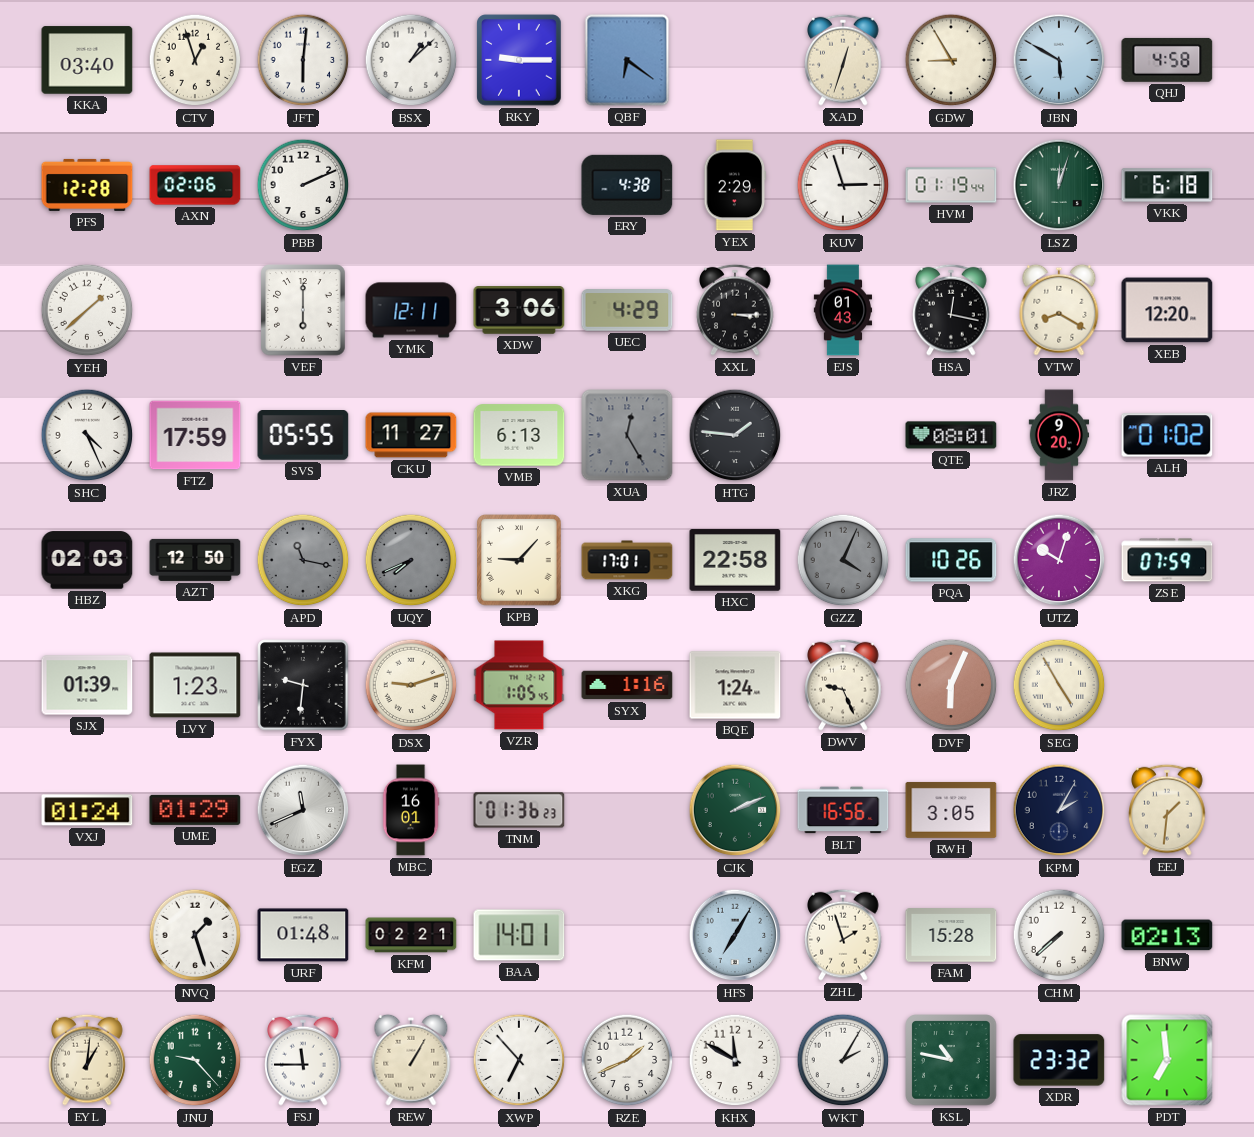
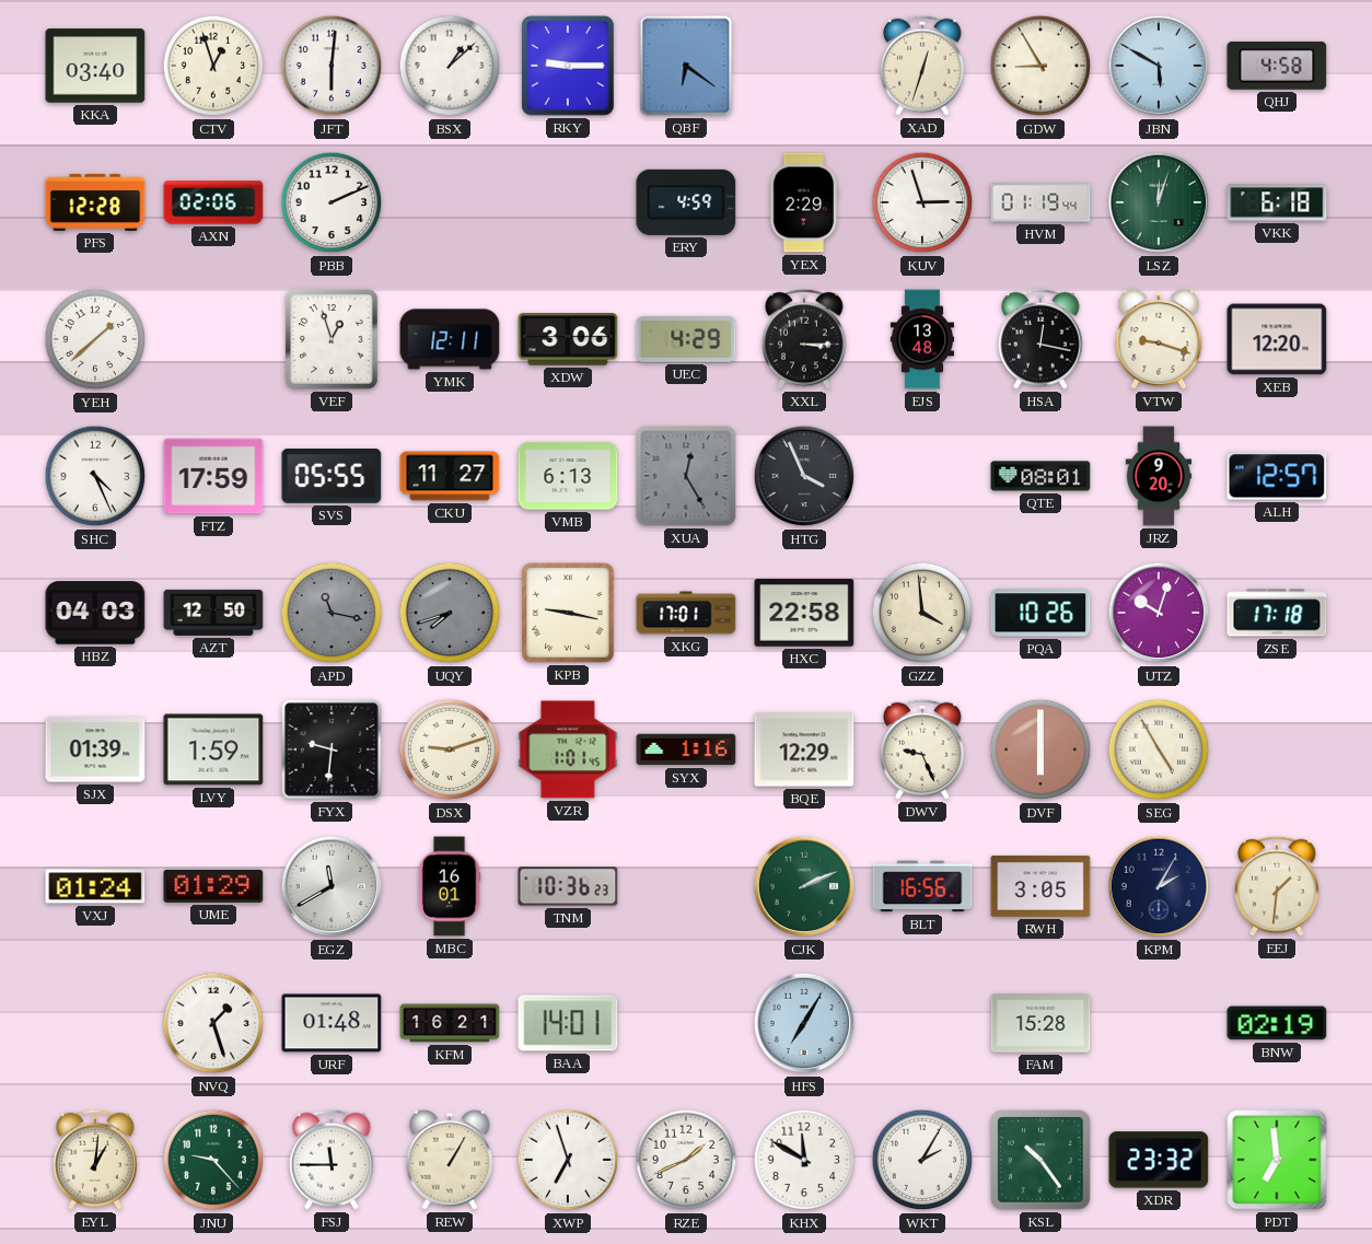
ERY: 4:38 -> 4:59
VEF: 6:00 -> 12:57
EJS: 01:43 -> 13:48
VTW: 8:20 -> 9:18
HTG: 1:46 -> 3:56
ALH: 01:02 -> 12:57
HBZ: 02:03 -> 04:03
UQY: 7:41 -> 7:42
KPB: 9:07 -> 9:17
GZZ: 4:04 -> 3:59
GZZ dial: grey -> cream
ZSE: 07:59 -> 17:18
LVY: 1:23 -> 1:59
VZR: 1:05 -> 1:01
BQE: 1:24 -> 12:29
DVF: 6:04 -> 6:00
EGZ: 11:41 -> 11:40
TNM: 01:36 -> 10:36
KFM: 02:21 -> 16:21
ZHL: 1:57 -> none
CHM: 7:38 -> none
BNW: 02:13 -> 02:19
XWP: 6:53 -> 6:57
KSL: 10:47 -> 10:24
